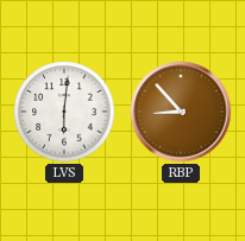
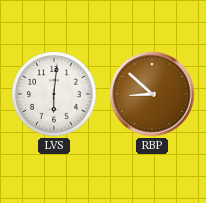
RBP: 8:53 -> 8:52
